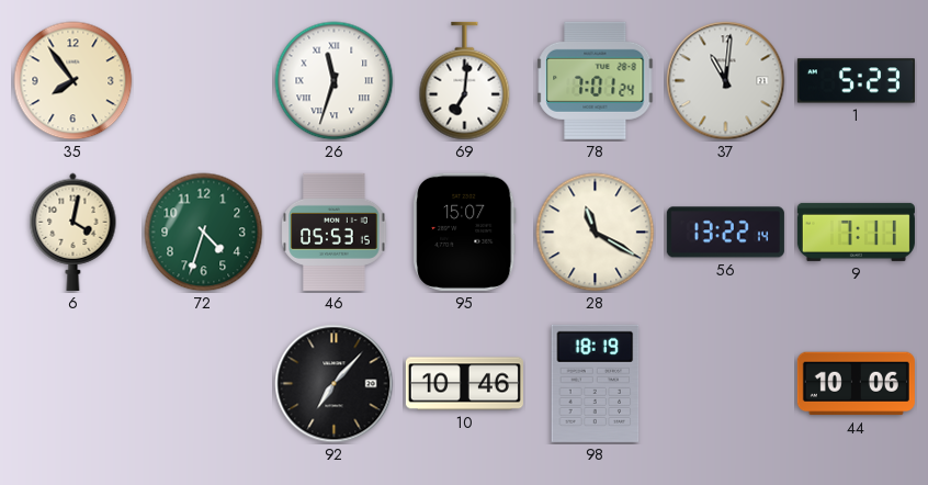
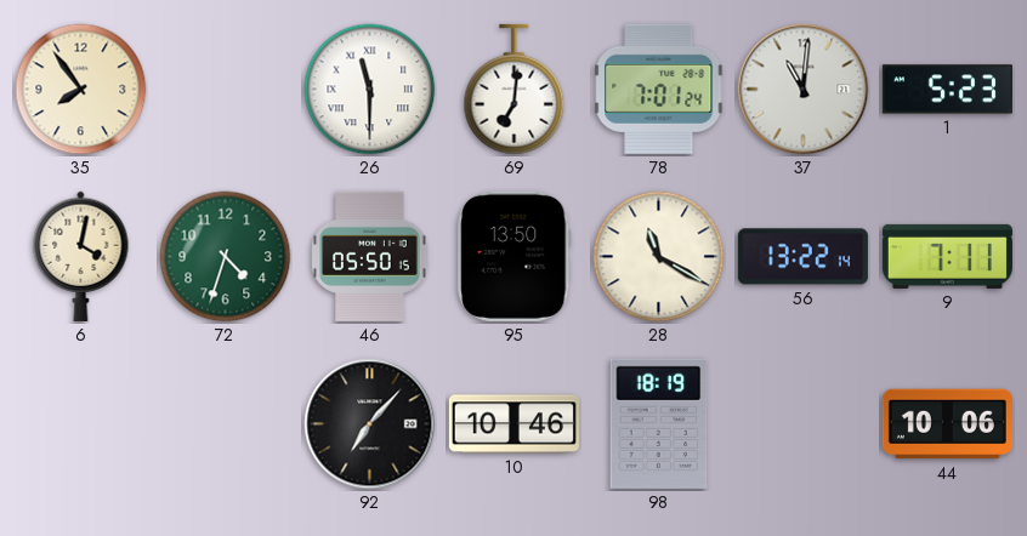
26: 11:33 -> 11:30
46: 05:53 -> 05:50
95: 15:07 -> 13:50
